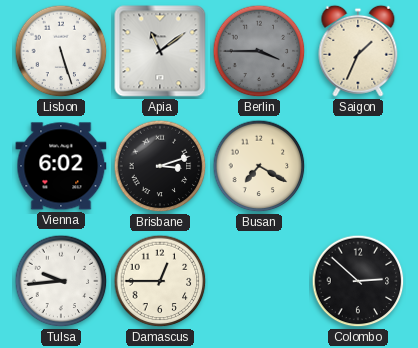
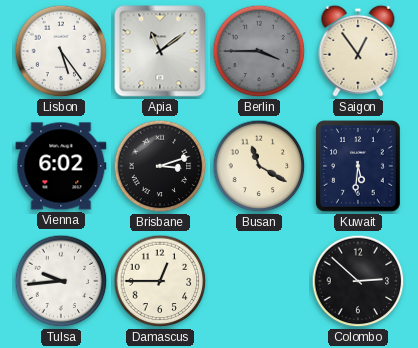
Lisbon: 5:27 -> 5:24
Saigon: 1:34 -> 12:54
Busan: 7:20 -> 11:20
Kuwait: none -> 5:31
